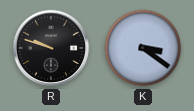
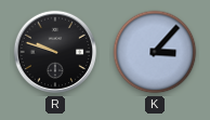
K: 3:21 -> 3:07
